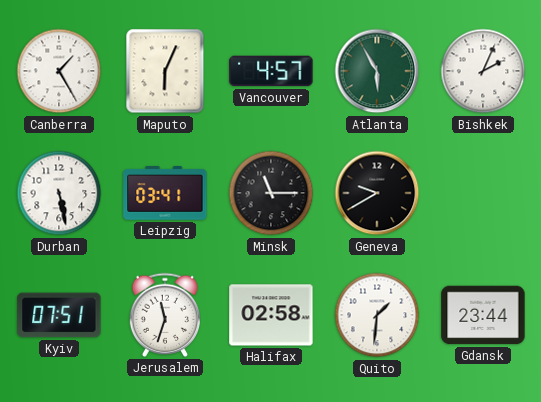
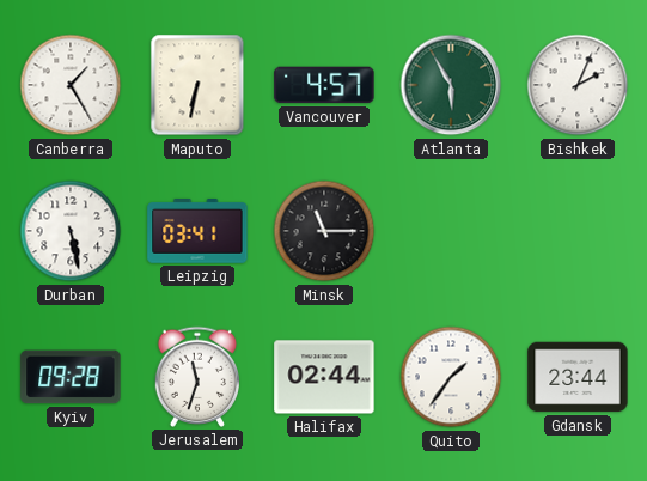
Maputo: 6:04 -> 6:32
Geneva: 9:40 -> none
Kyiv: 07:51 -> 09:28
Halifax: 02:58 -> 02:44
Quito: 1:31 -> 1:36
